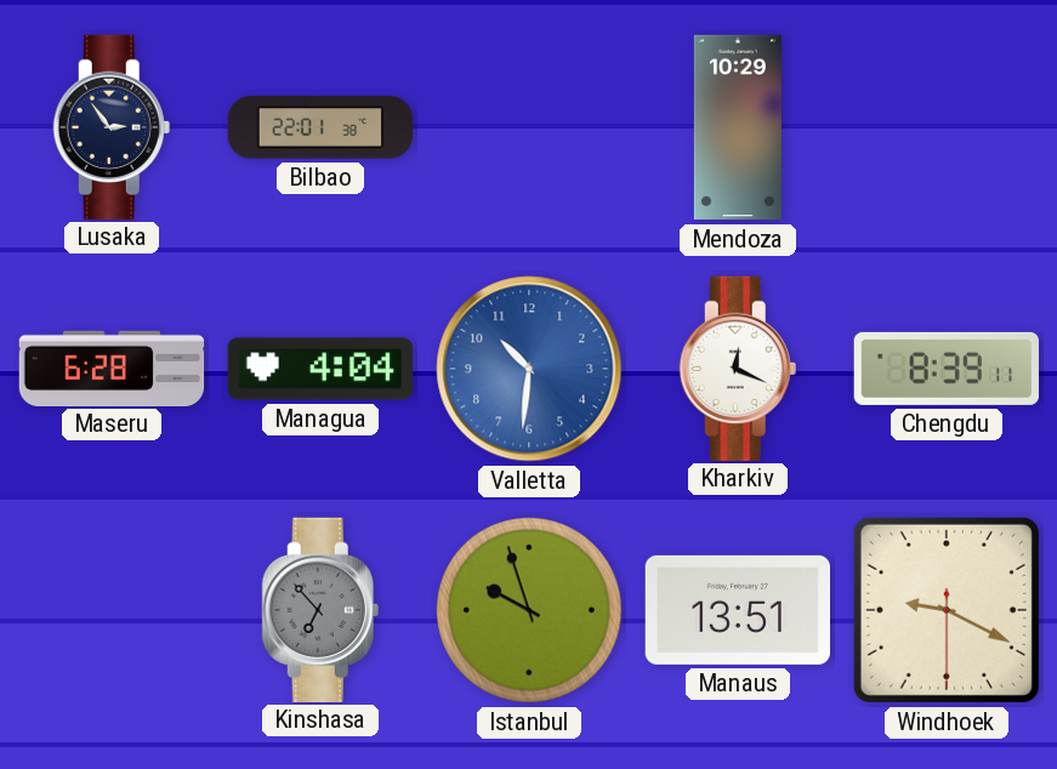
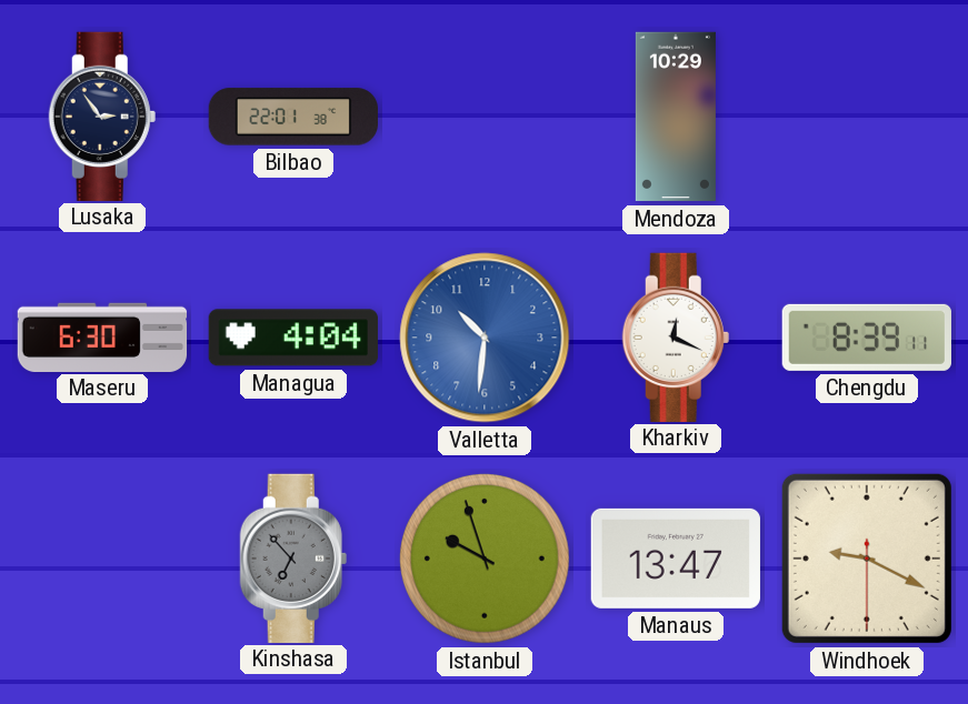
Maseru: 6:28 -> 6:30
Manaus: 13:51 -> 13:47
